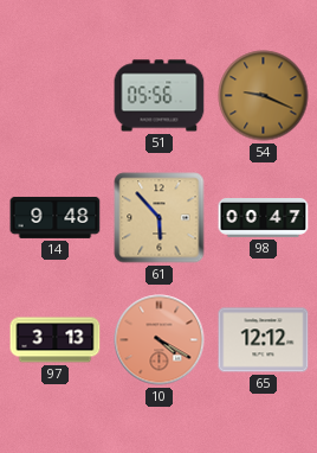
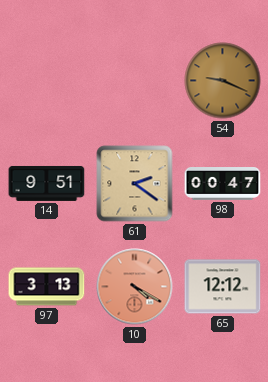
51: 05:56 -> none
14: 9:48 -> 9:51
61: 5:53 -> 2:21
